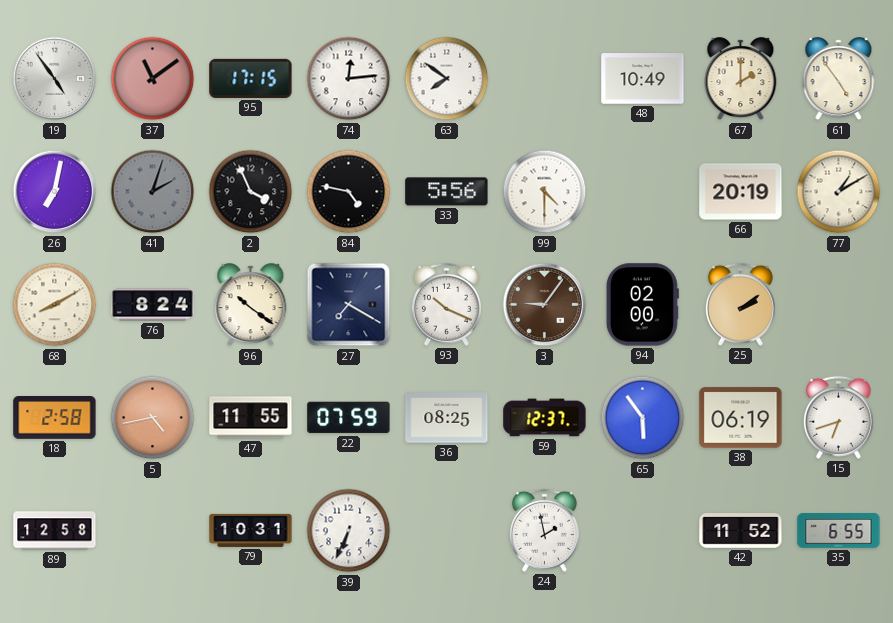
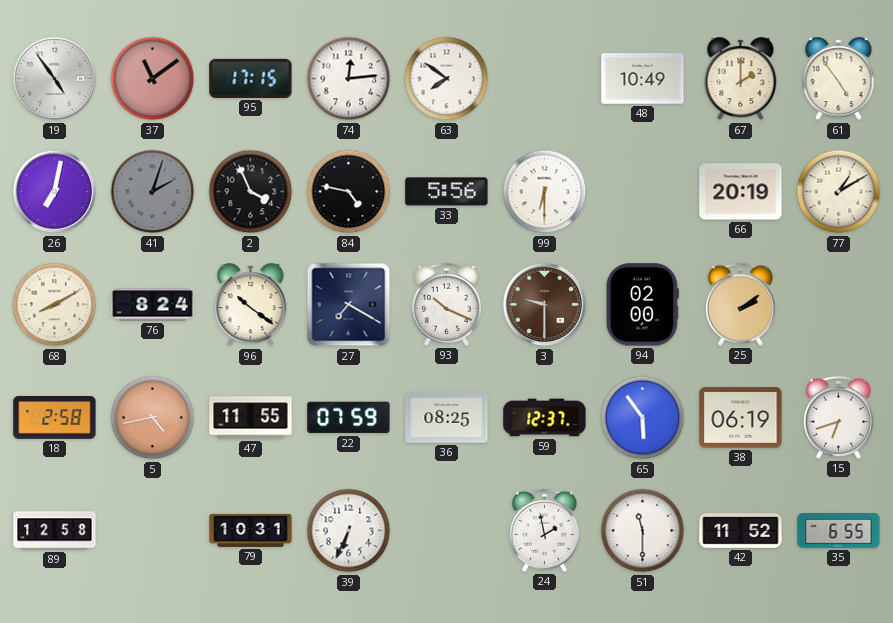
99: 4:30 -> 6:30
3: 9:06 -> 9:30
51: none -> 11:30
